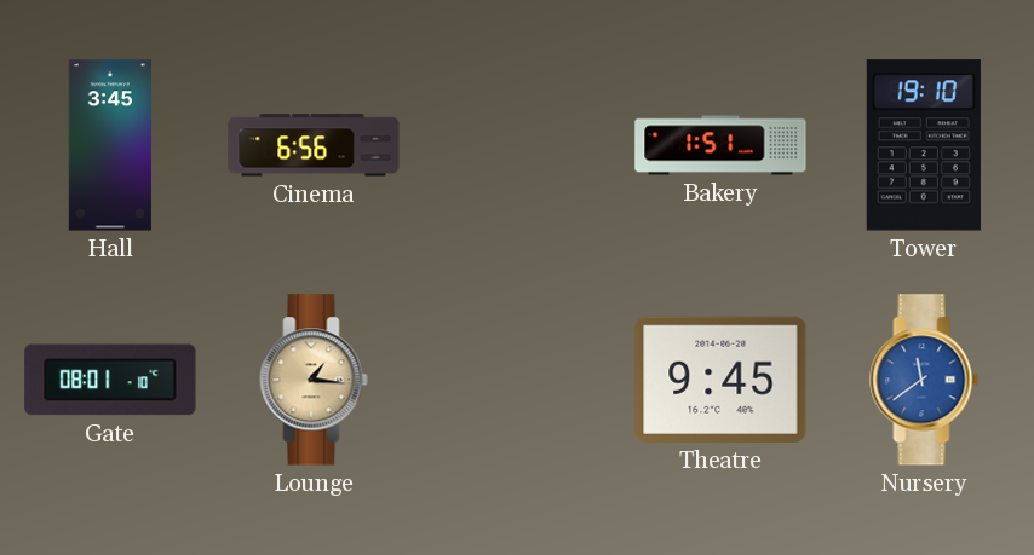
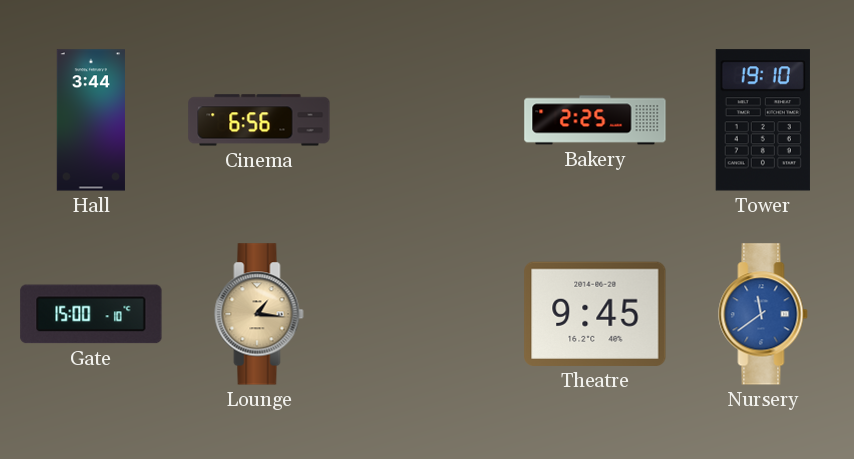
Hall: 3:45 -> 3:44
Bakery: 1:51 -> 2:25
Gate: 08:01 -> 15:00
